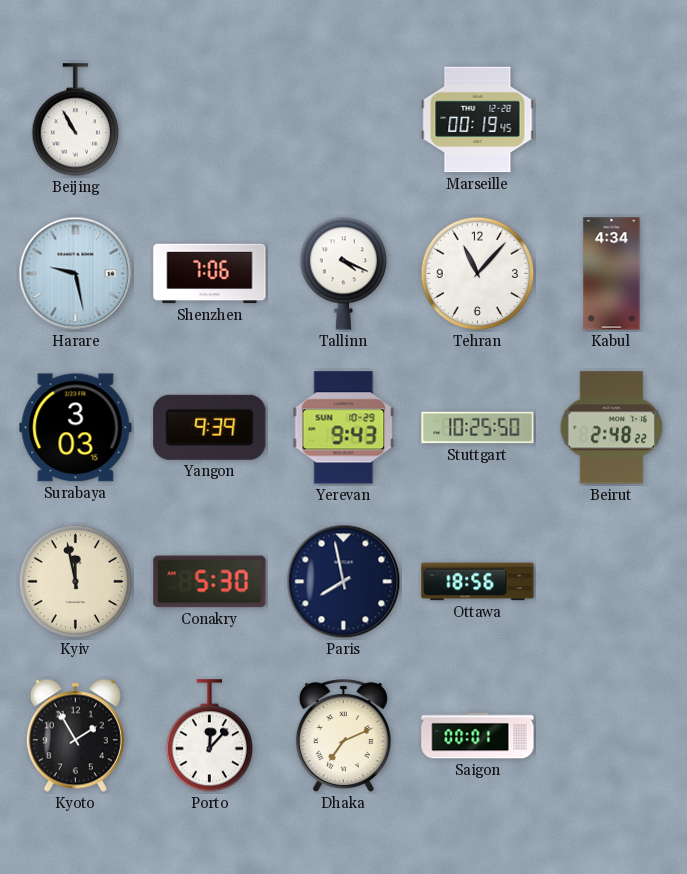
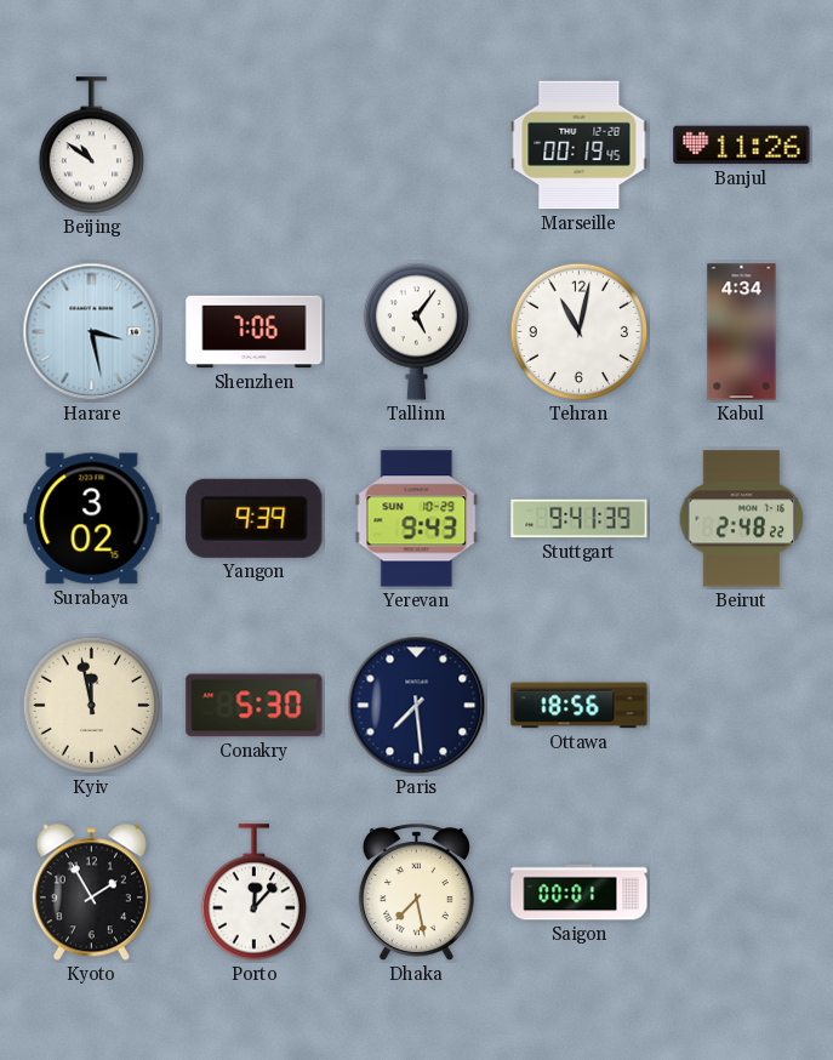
Beijing: 10:55 -> 10:51
Banjul: none -> 11:26
Harare: 9:28 -> 3:28
Tallinn: 4:19 -> 5:06
Tehran: 11:07 -> 11:02
Surabaya: 3:03 -> 3:02
Stuttgart: 10:25 -> 9:41
Paris: 7:58 -> 7:29
Dhaka: 7:11 -> 7:28
